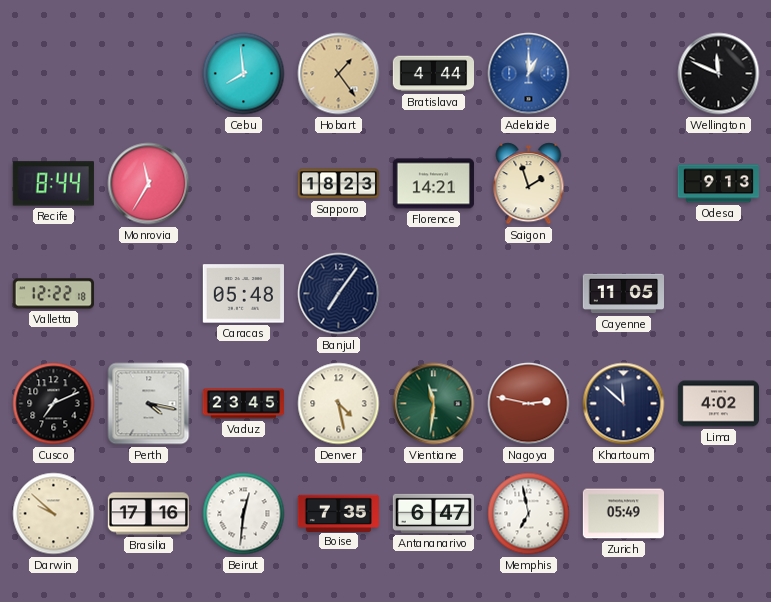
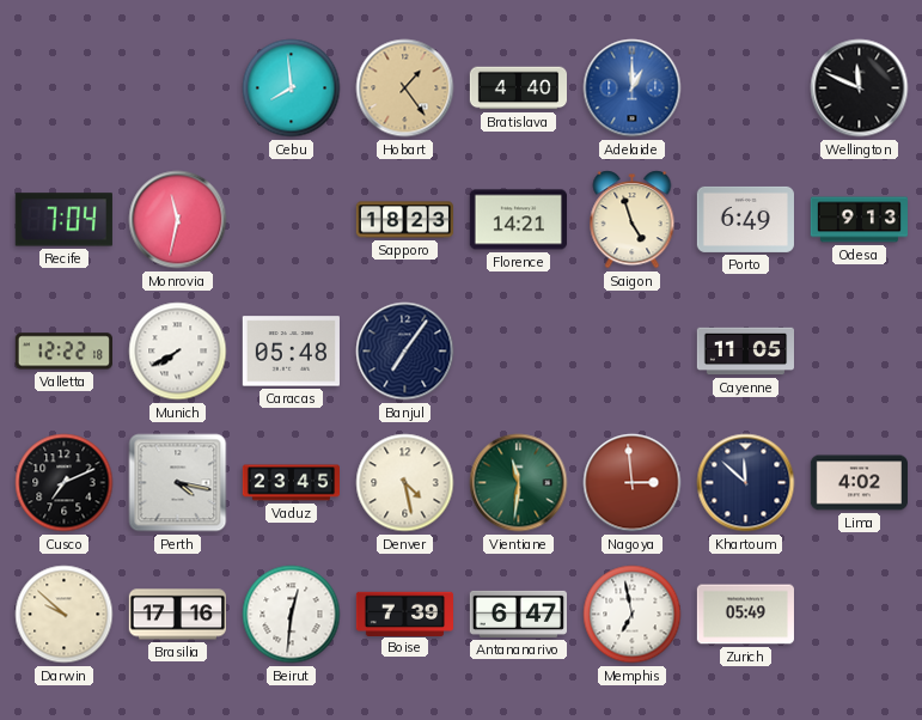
Bratislava: 4:44 -> 4:40
Recife: 8:44 -> 7:04
Monrovia: 11:35 -> 11:32
Saigon: 1:57 -> 4:57
Porto: none -> 6:49
Munich: none -> 7:40
Nagoya: 2:47 -> 2:59
Boise: 7:35 -> 7:39
